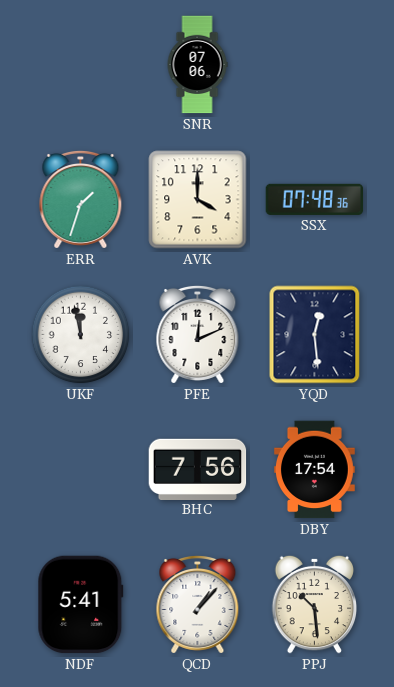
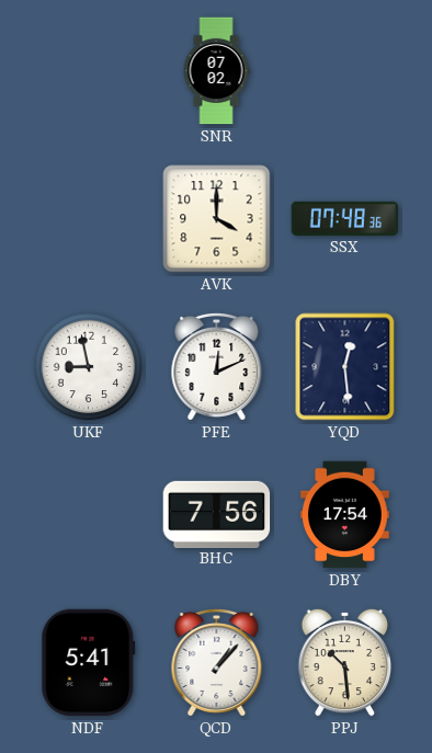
SNR: 07:06 -> 07:02
ERR: 1:33 -> none
UKF: 11:58 -> 8:58
